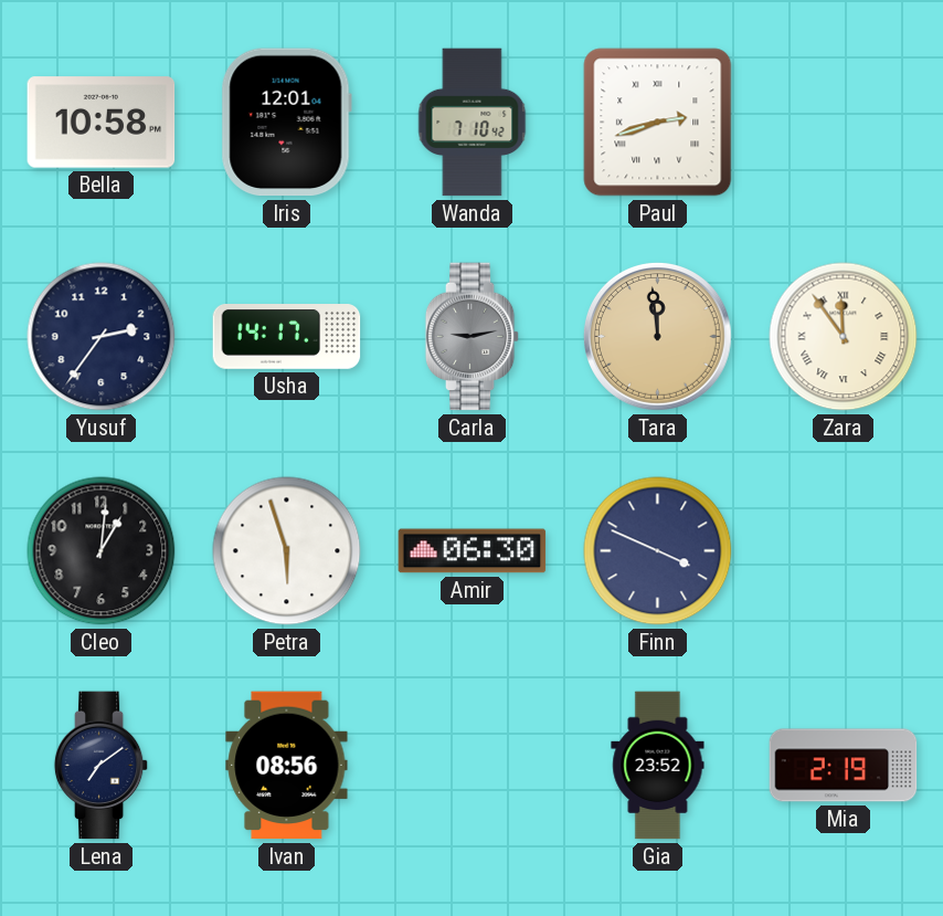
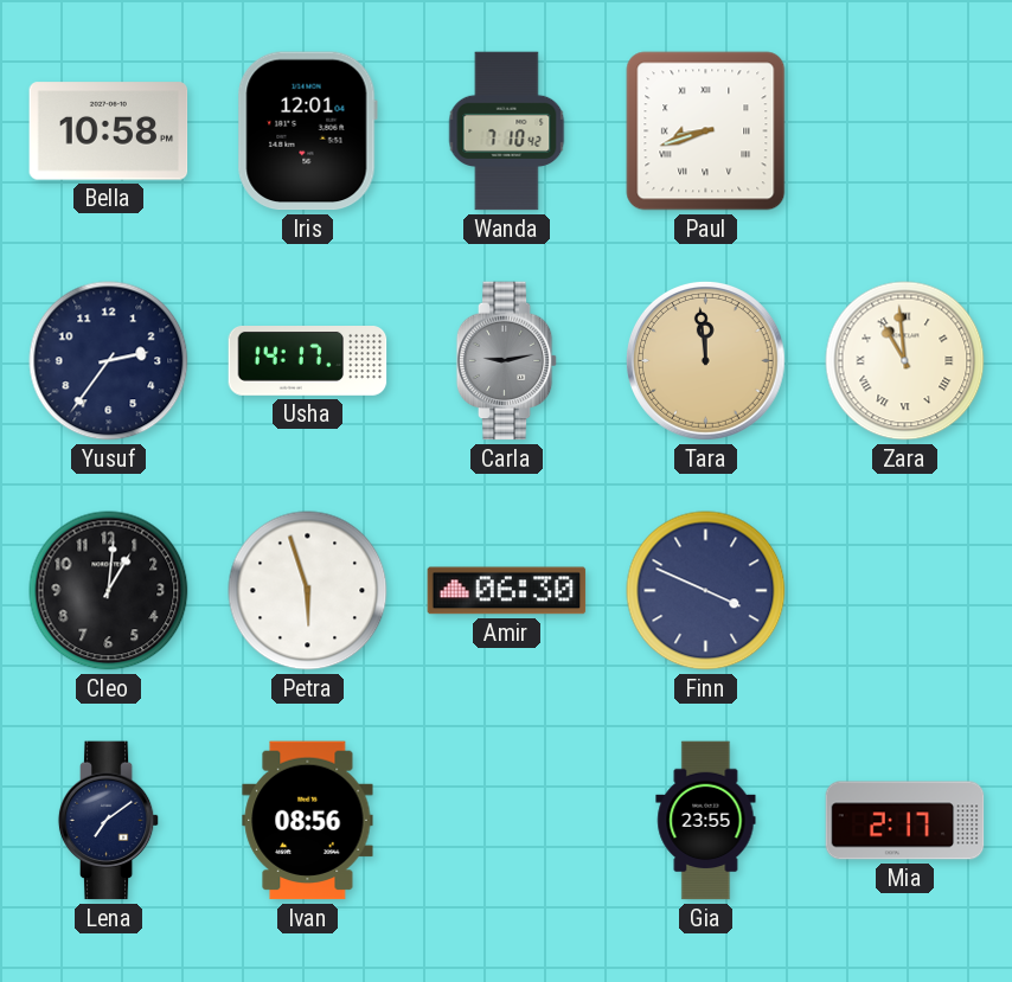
Paul: 2:42 -> 8:42
Zara: 11:54 -> 10:59
Gia: 23:52 -> 23:55
Mia: 2:19 -> 2:17
